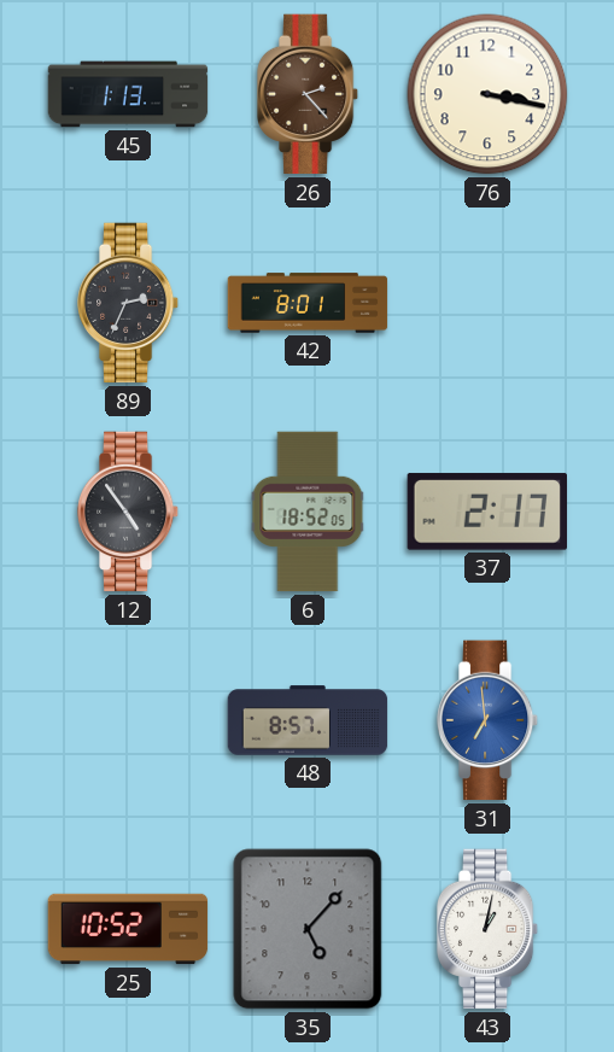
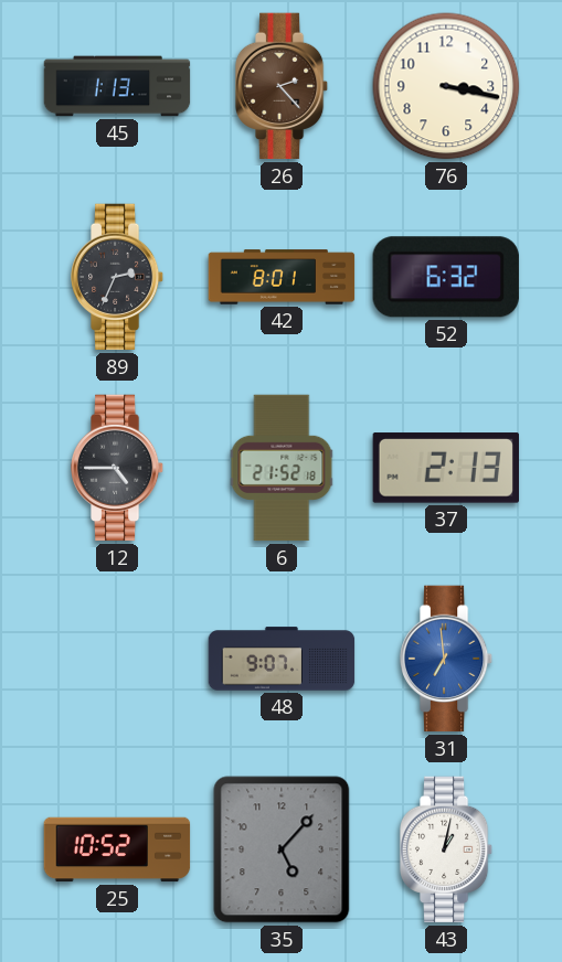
52: none -> 6:32
12: 4:54 -> 4:45
6: 18:52 -> 21:52
37: 2:17 -> 2:13
48: 8:57 -> 9:07
